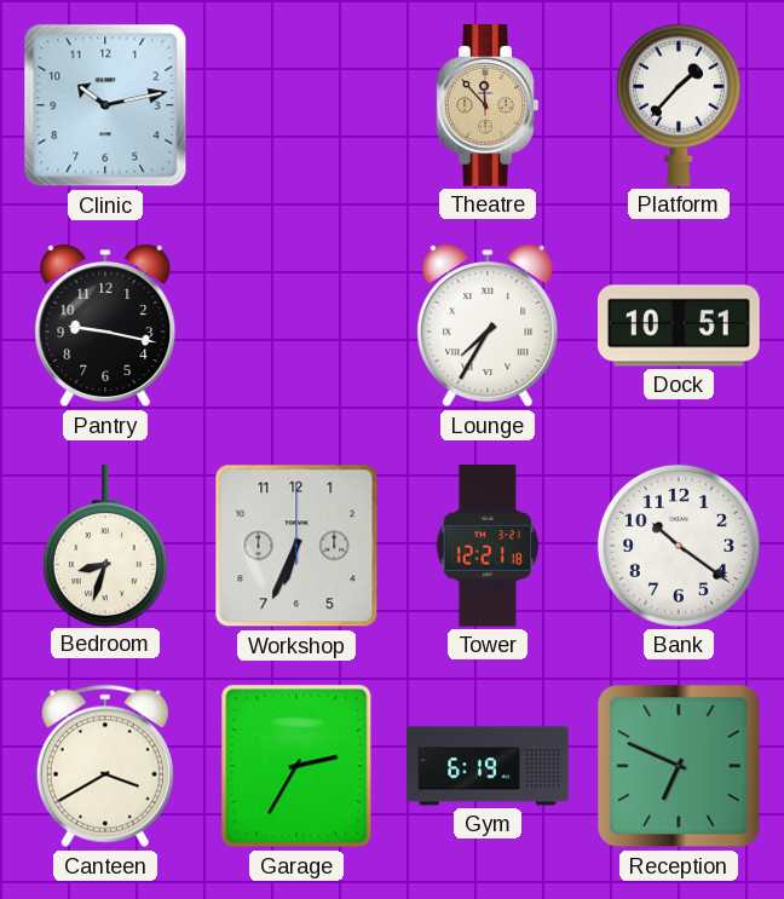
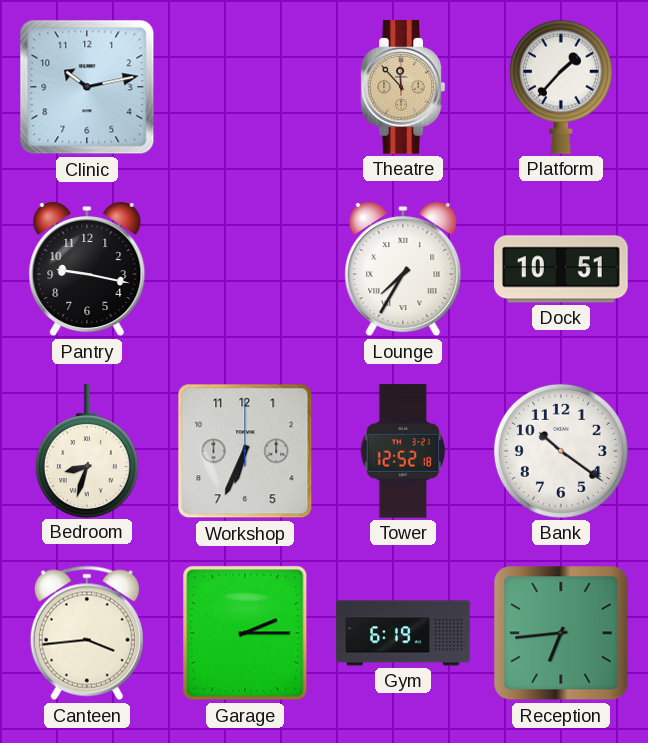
Tower: 12:21 -> 12:52
Canteen: 3:40 -> 3:44
Garage: 2:35 -> 2:15
Reception: 6:49 -> 6:44
